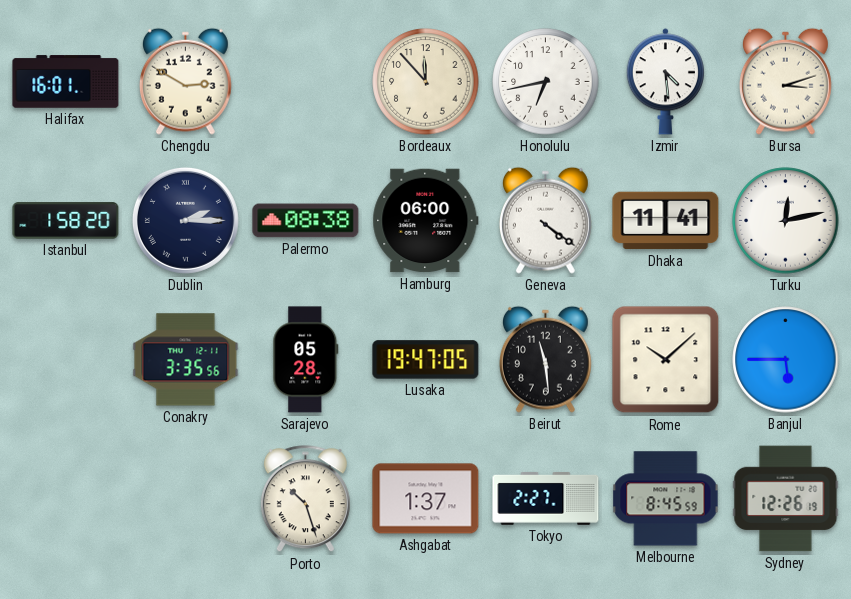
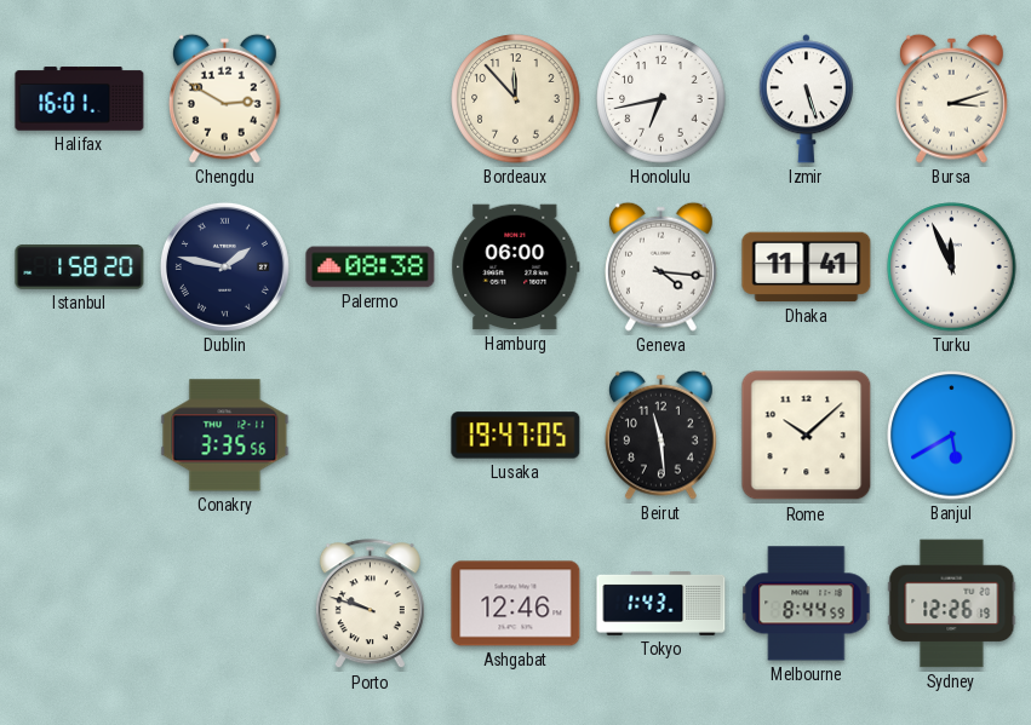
Izmir: 4:29 -> 5:27
Dublin: 2:15 -> 1:47
Geneva: 4:21 -> 4:16
Turku: 12:13 -> 11:56
Sarajevo: 05:28 -> none
Banjul: 5:45 -> 5:40
Porto: 10:27 -> 9:48
Ashgabat: 1:37 -> 12:46
Tokyo: 2:27 -> 1:43
Melbourne: 8:45 -> 8:44
